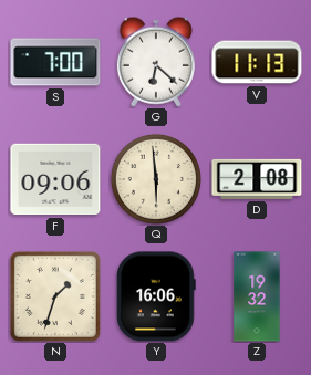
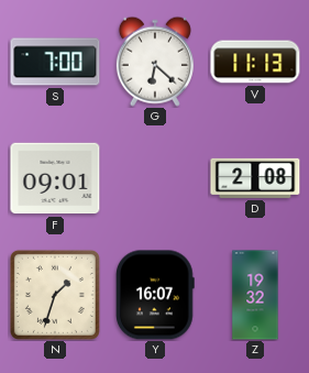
F: 09:06 -> 09:01
Q: 5:59 -> none
Y: 16:06 -> 16:07
